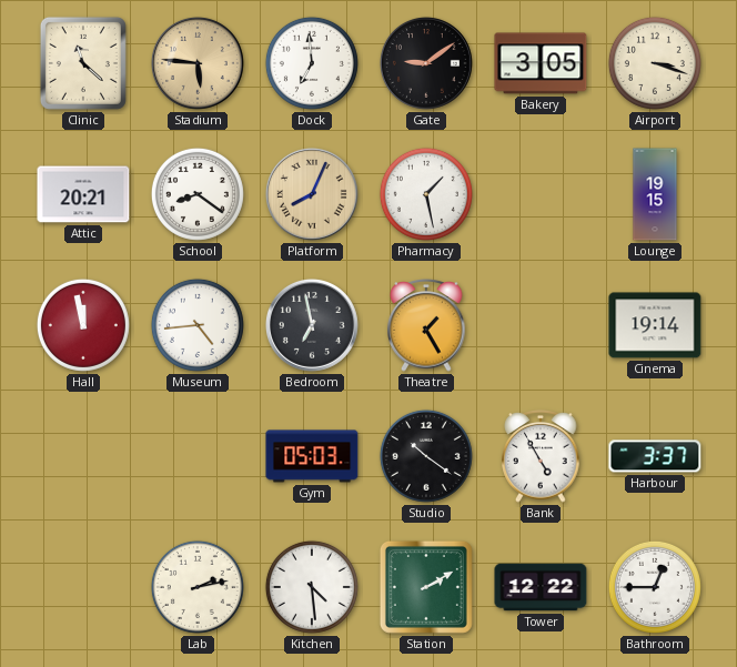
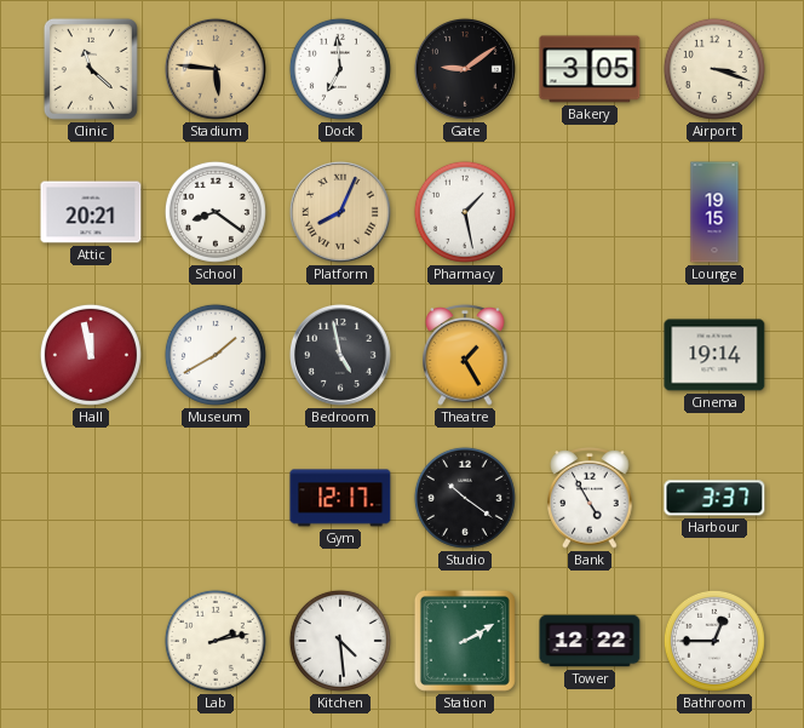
Museum: 4:44 -> 1:40
Bedroom: 6:58 -> 4:58
Gym: 05:03 -> 12:17
